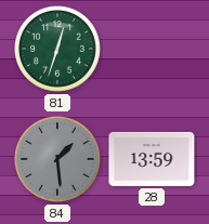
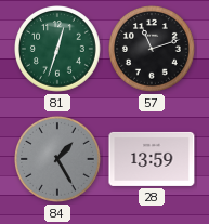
57: none -> 11:12
84: 1:29 -> 1:25
